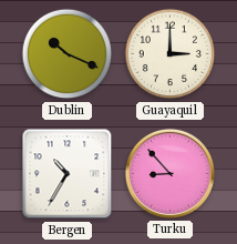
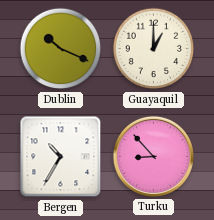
Guayaquil: 3:00 -> 1:00
